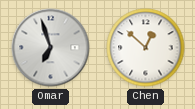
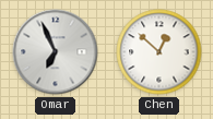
Omar: 6:57 -> 6:56
